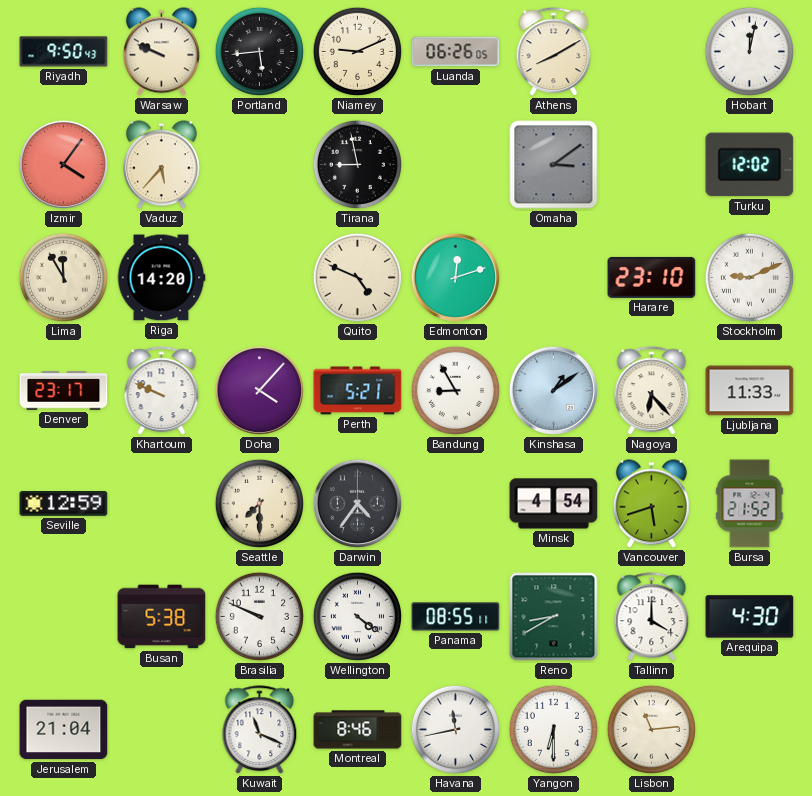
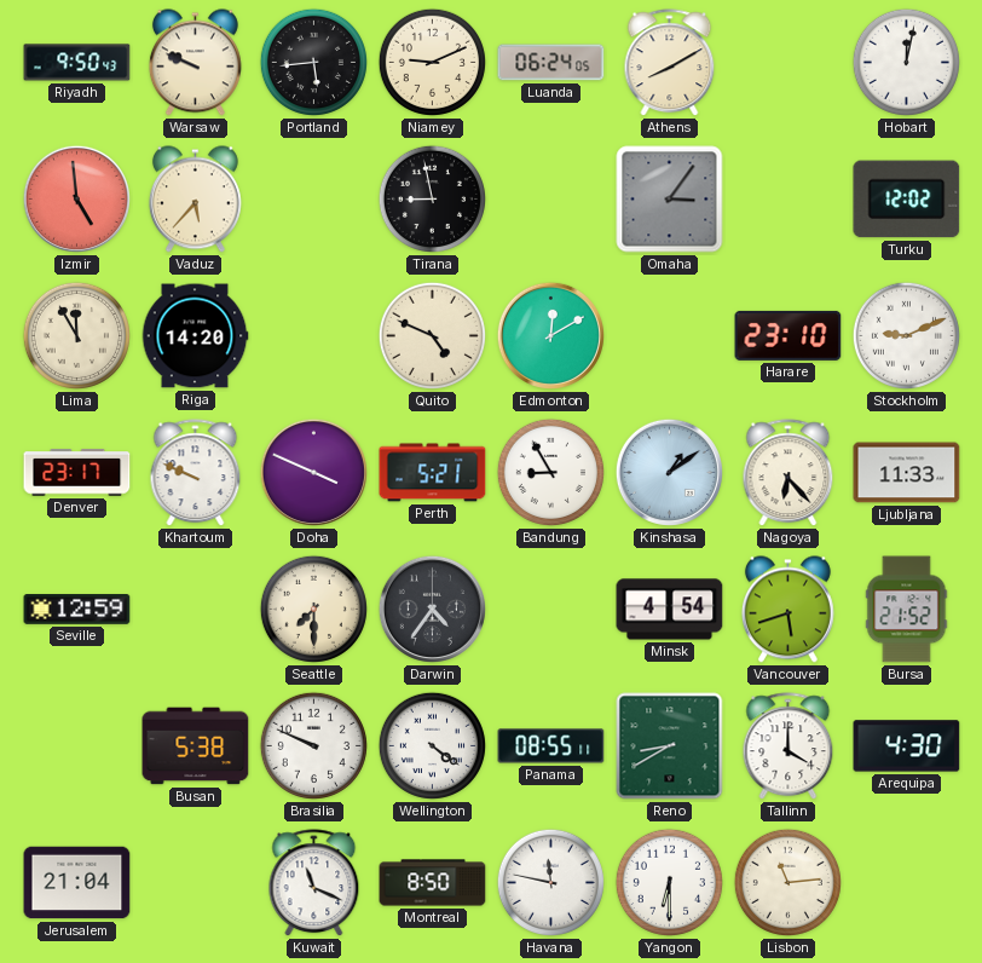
Luanda: 06:26 -> 06:24
Izmir: 4:06 -> 4:59
Omaha: 3:09 -> 3:06
Edmonton: 12:12 -> 12:10
Doha: 4:07 -> 3:49
Montreal: 8:46 -> 8:50
Havana: 11:43 -> 11:47
